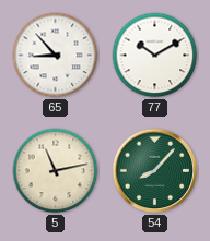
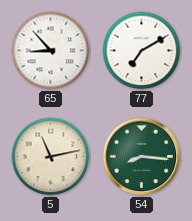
77: 10:10 -> 7:10
54: 8:07 -> 8:16
